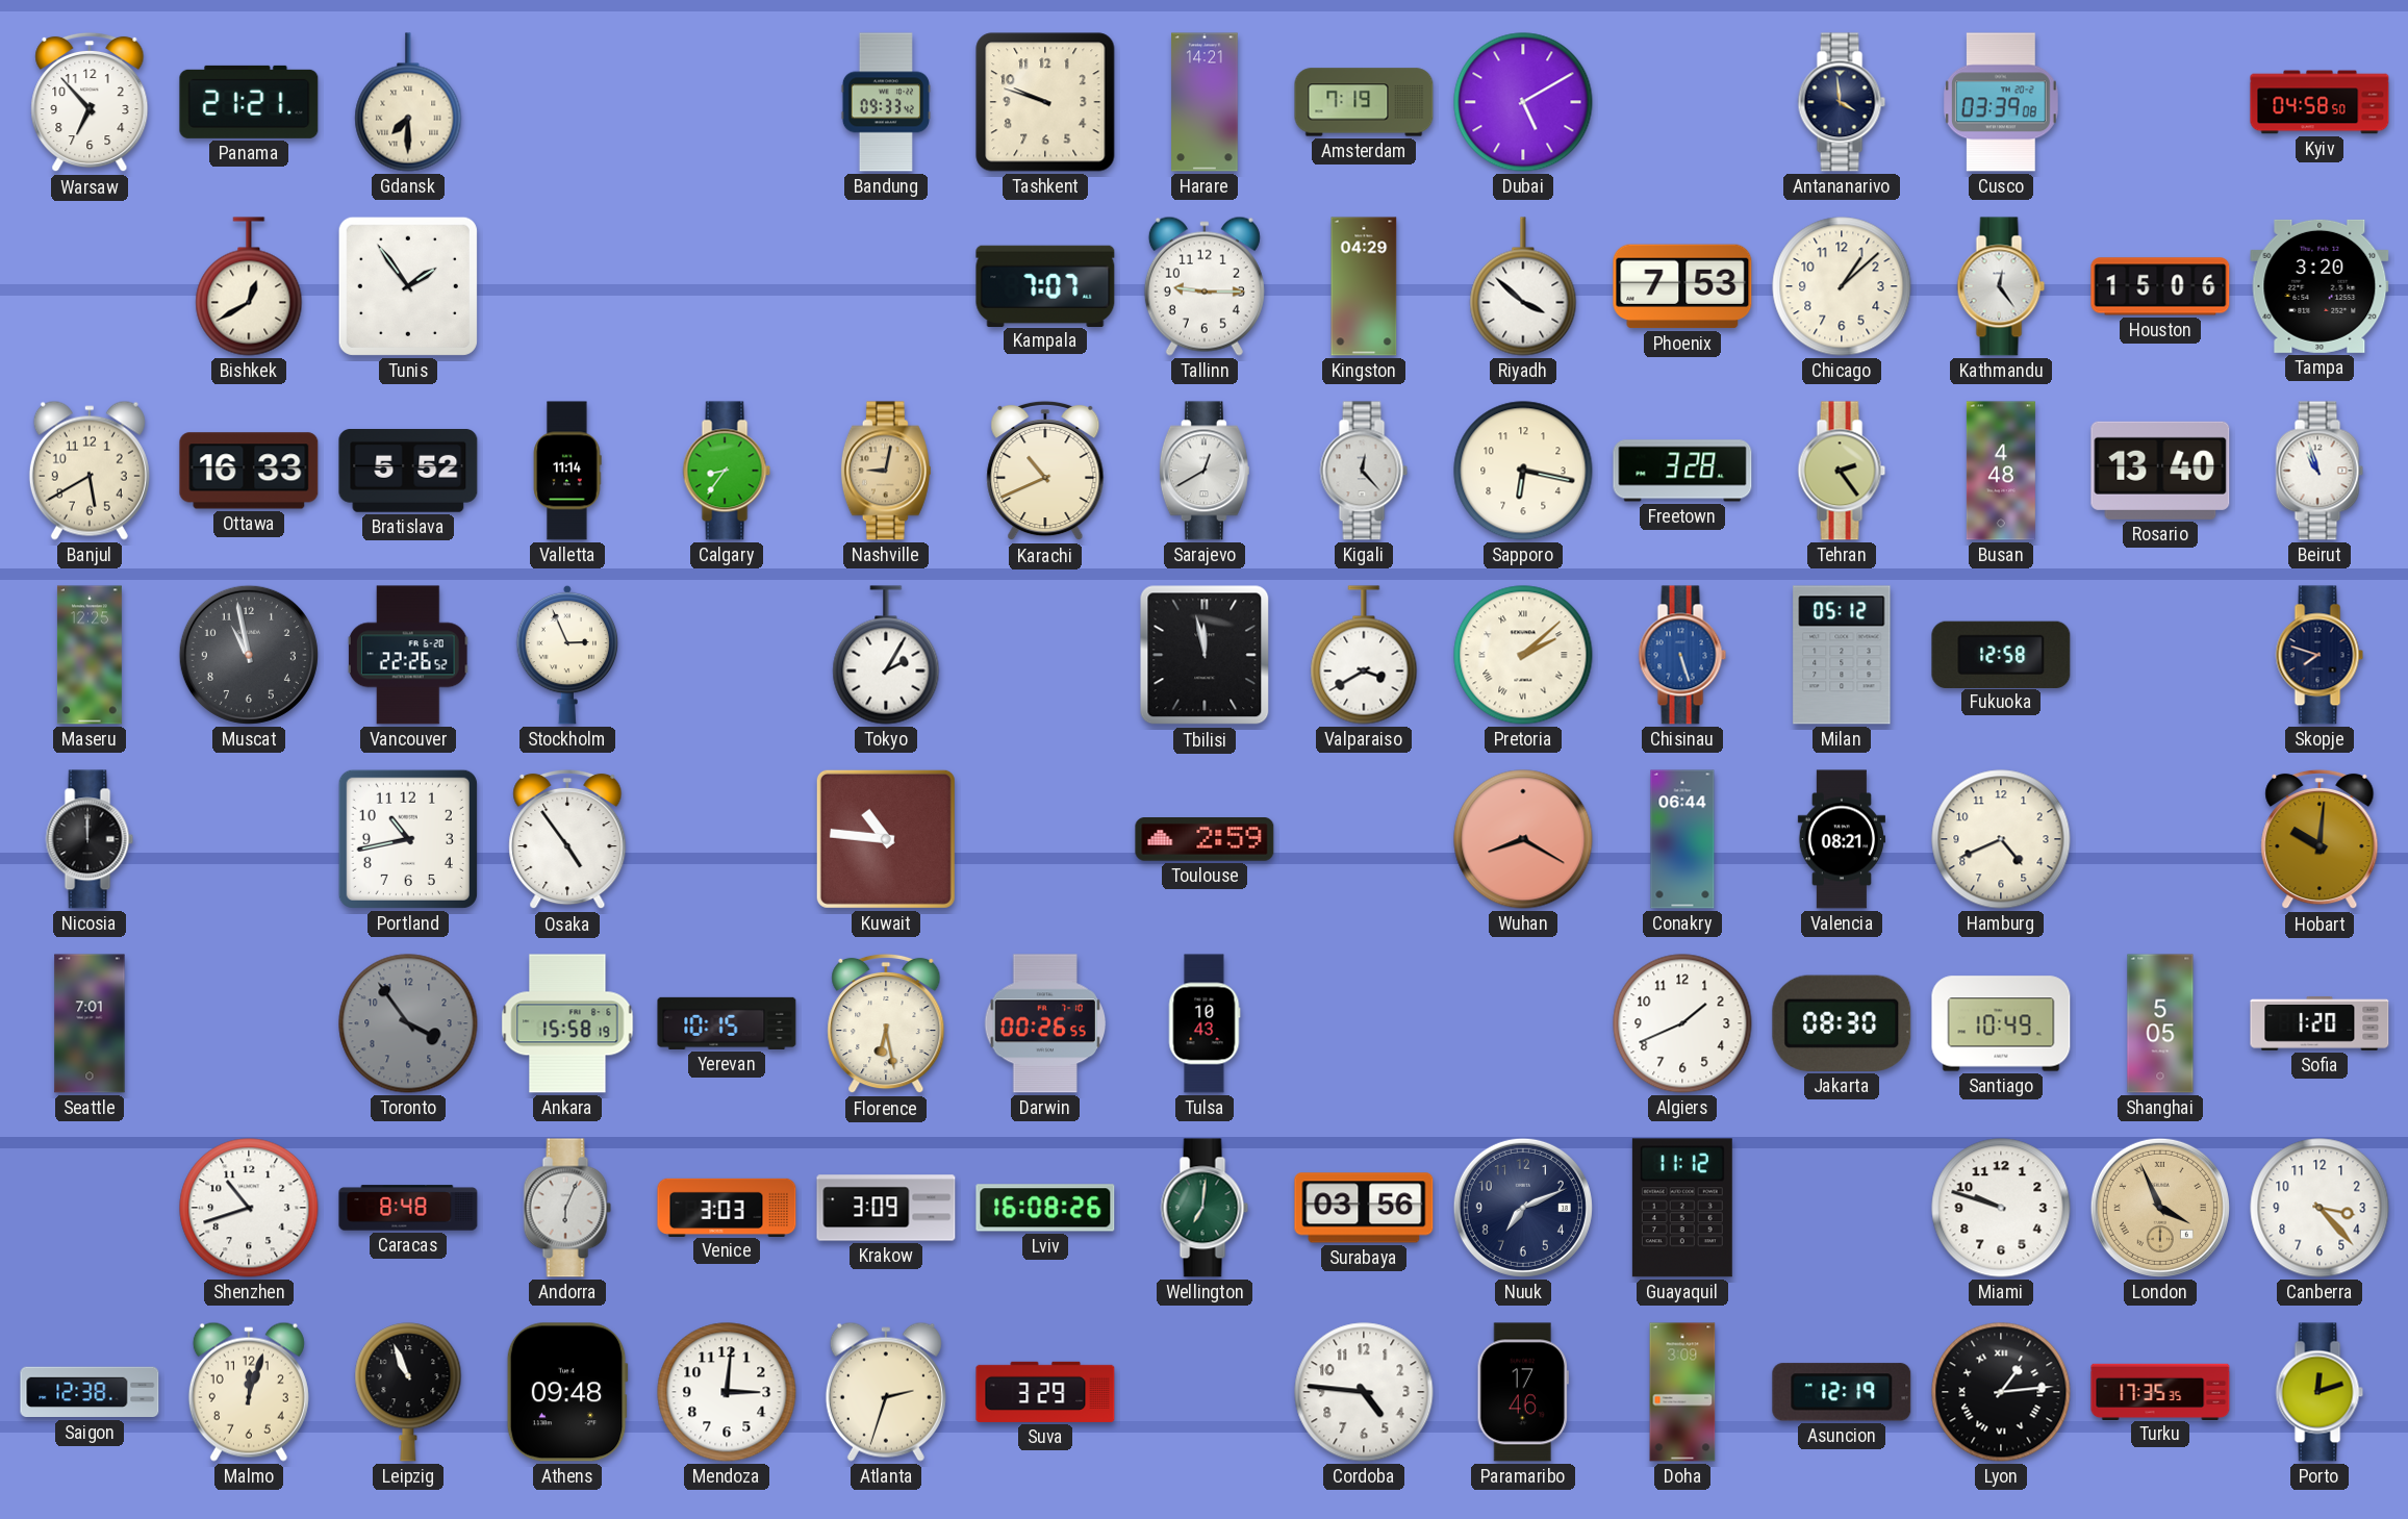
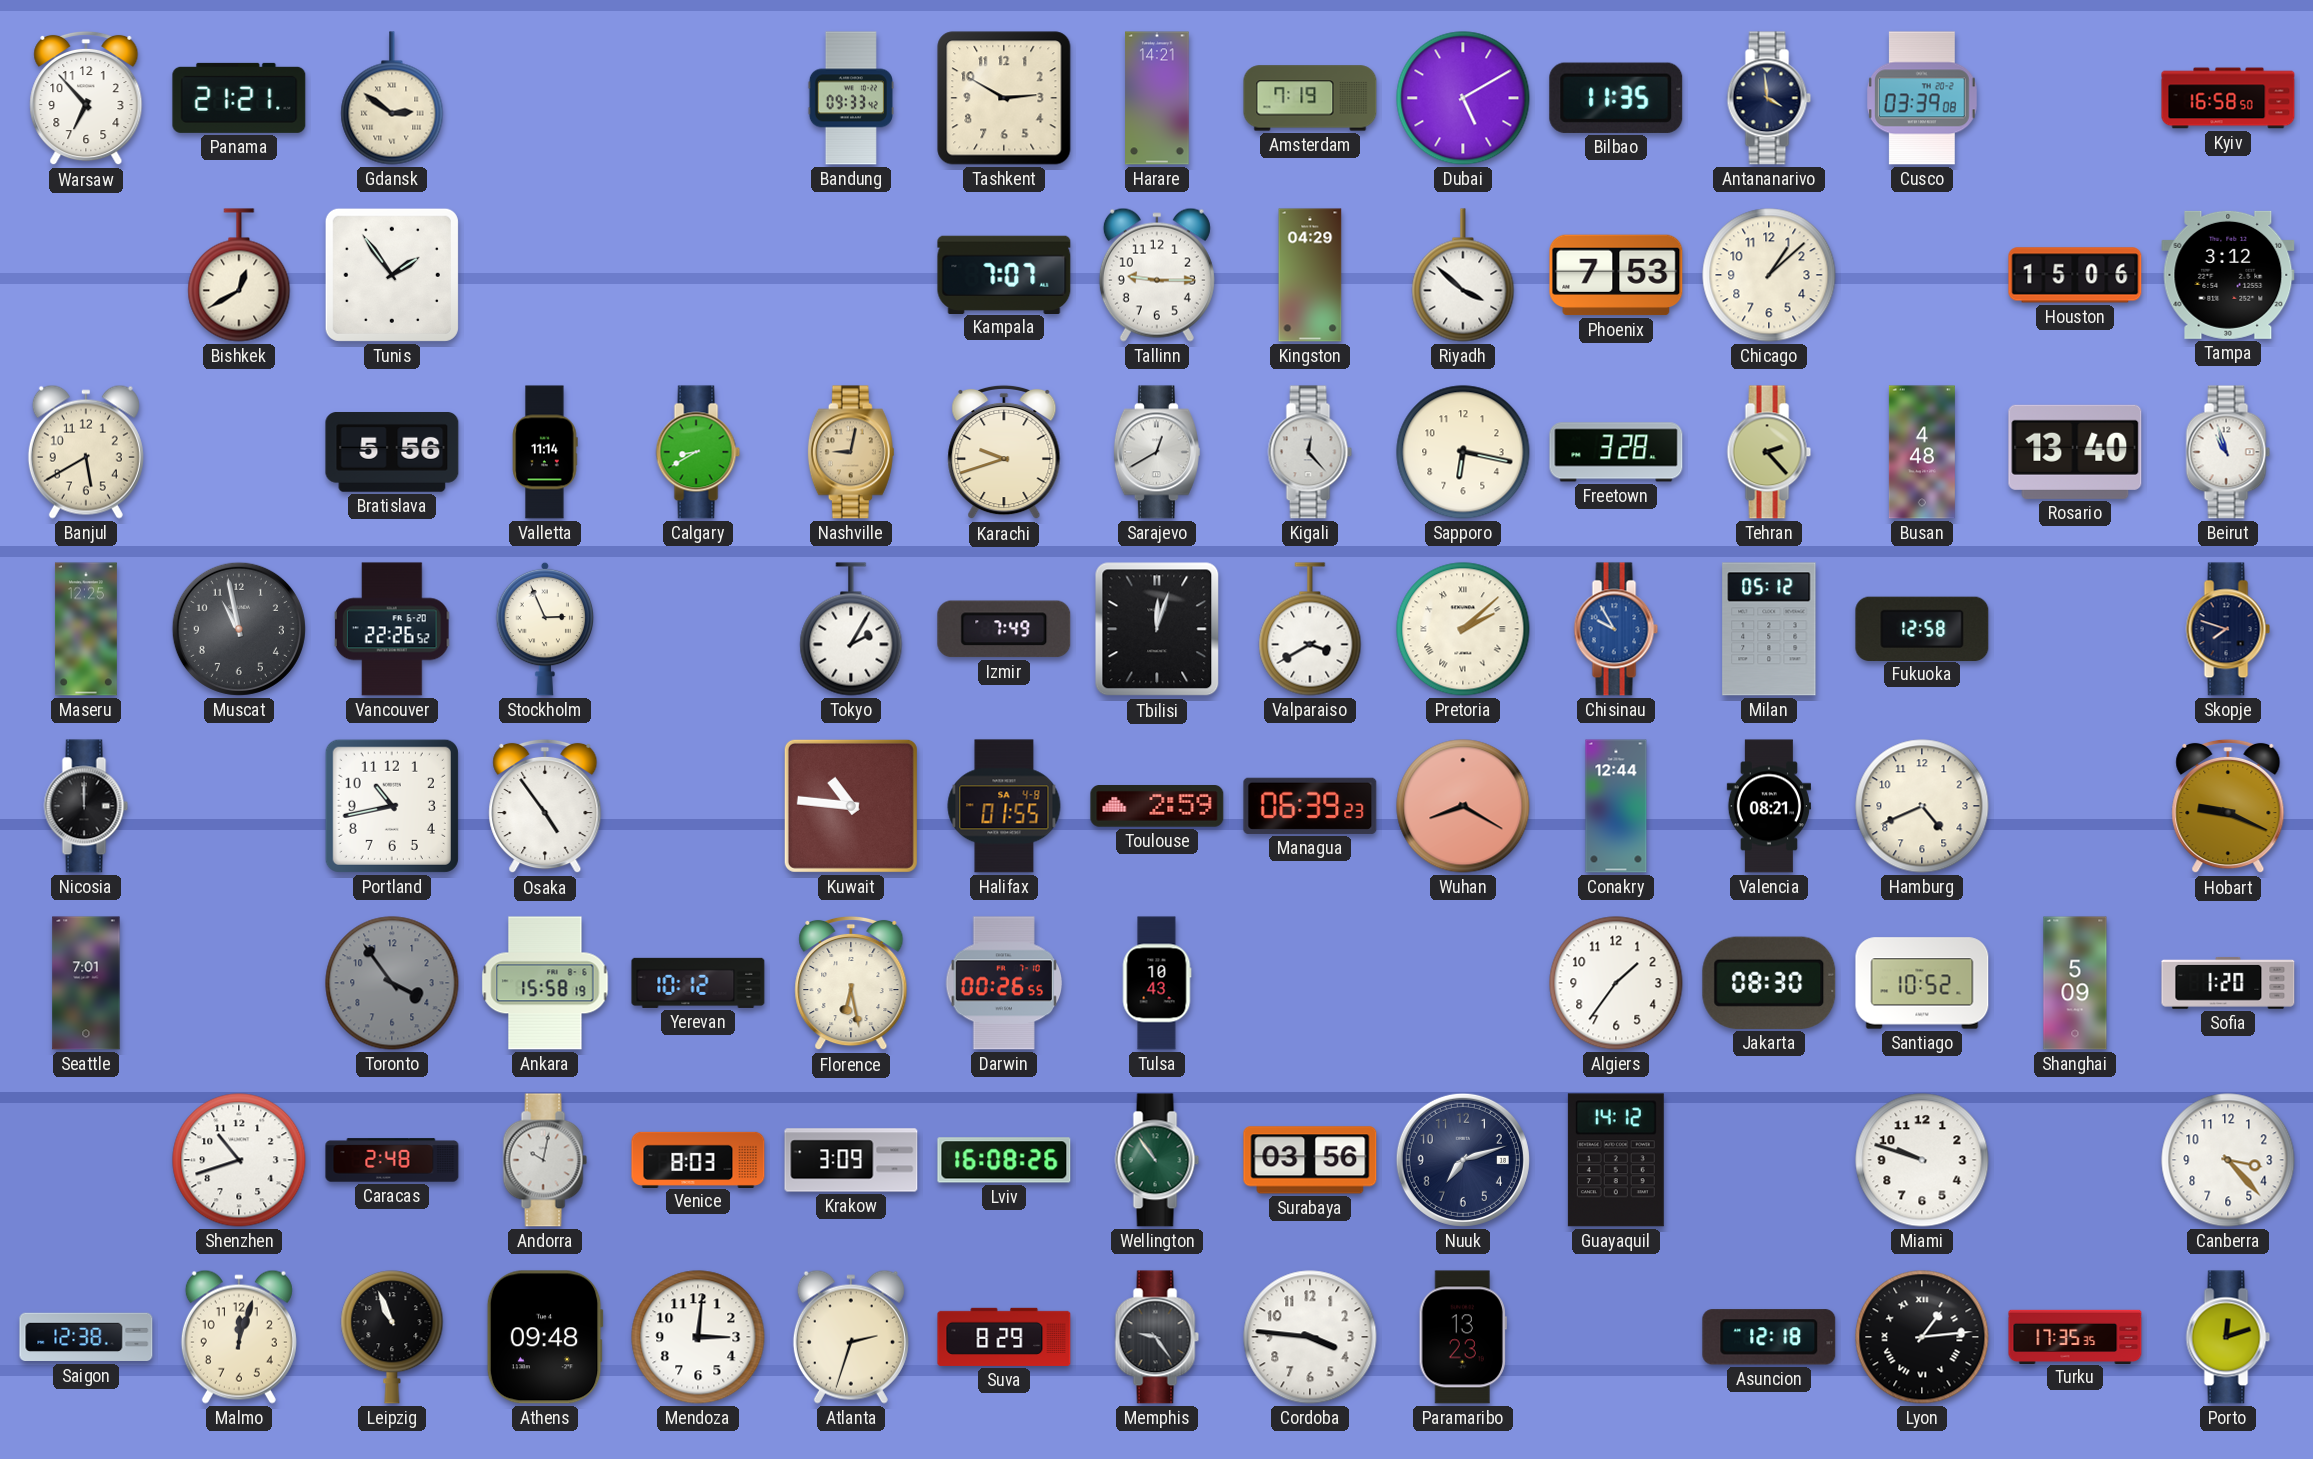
Gdansk: 7:30 -> 2:51
Tashkent: 9:48 -> 2:50
Bilbao: none -> 11:35
Kyiv: 04:58 -> 16:58
Kathmandu: 12:24 -> none
Tampa: 3:20 -> 3:12
Ottawa: 16:33 -> none
Bratislava: 5:52 -> 5:56
Calgary: 8:36 -> 8:40
Karachi: 10:41 -> 9:42
Tehran: 2:24 -> 2:23
Izmir: none -> 7:49
Tbilisi: 11:58 -> 12:03
Chisinau: 5:27 -> 9:55
Halifax: none -> 01:55
Managua: none -> 06:39
Conakry: 06:44 -> 12:44
Hobart: 10:01 -> 9:19
Yerevan: 10:15 -> 10:12
Algiers: 1:41 -> 1:36
Santiago: 10:49 -> 10:52
Shanghai: 5:05 -> 5:09
Caracas: 8:48 -> 2:48
Andorra: 6:04 -> 10:02
Venice: 3:03 -> 8:03
Wellington: 7:01 -> 10:54
Nuuk: 7:11 -> 7:12
Guayaquil: 11:12 -> 14:12
London: 3:56 -> none
Suva: 3:29 -> 8:29
Memphis: none -> 9:24
Cordoba: 4:46 -> 3:46
Paramaribo: 17:46 -> 13:23
Doha: 3:09 -> none
Asuncion: 12:19 -> 12:18
